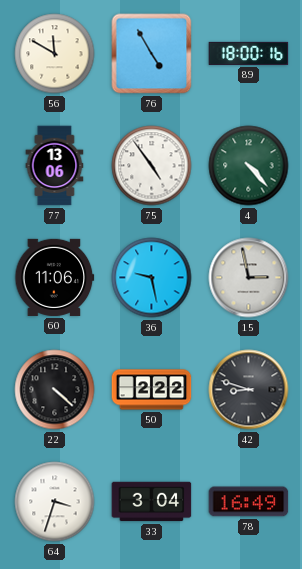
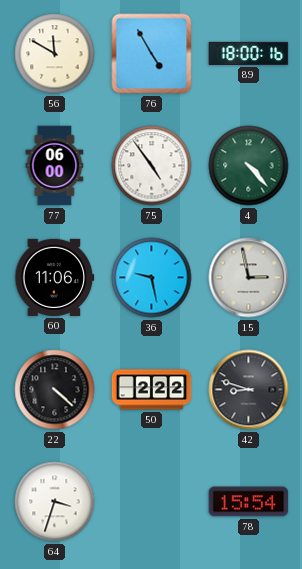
77: 13:06 -> 06:00
33: 3:04 -> none
78: 16:49 -> 15:54
